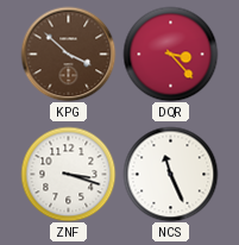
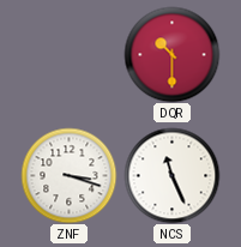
KPG: 3:52 -> none
DQR: 3:23 -> 10:30
